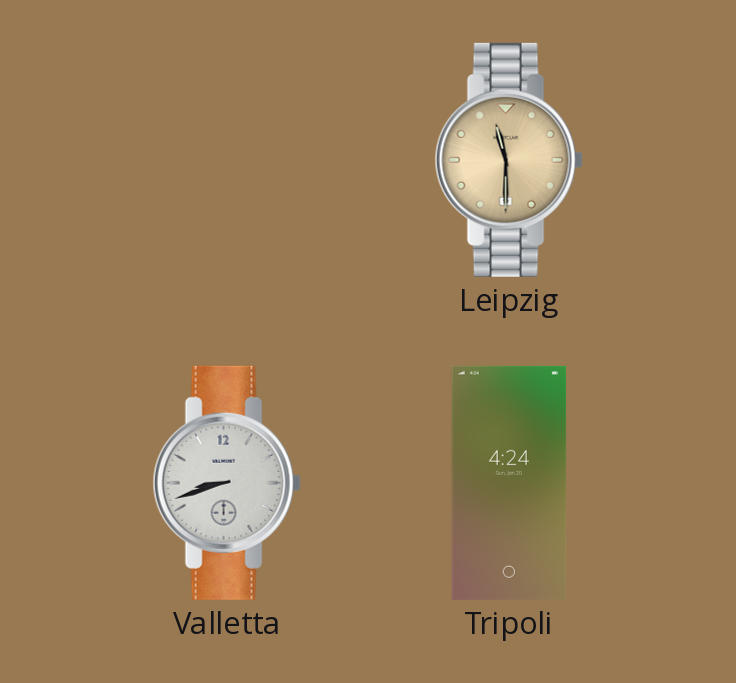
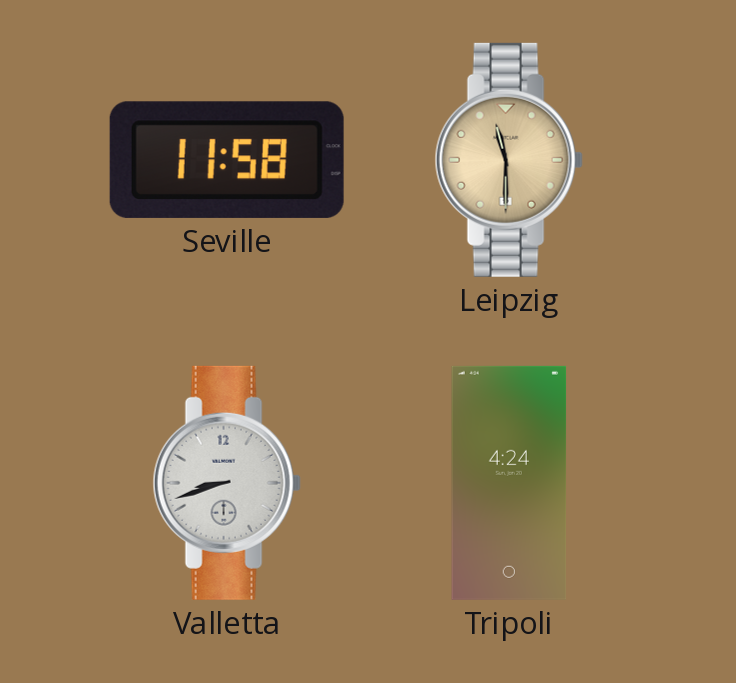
Seville: none -> 11:58
